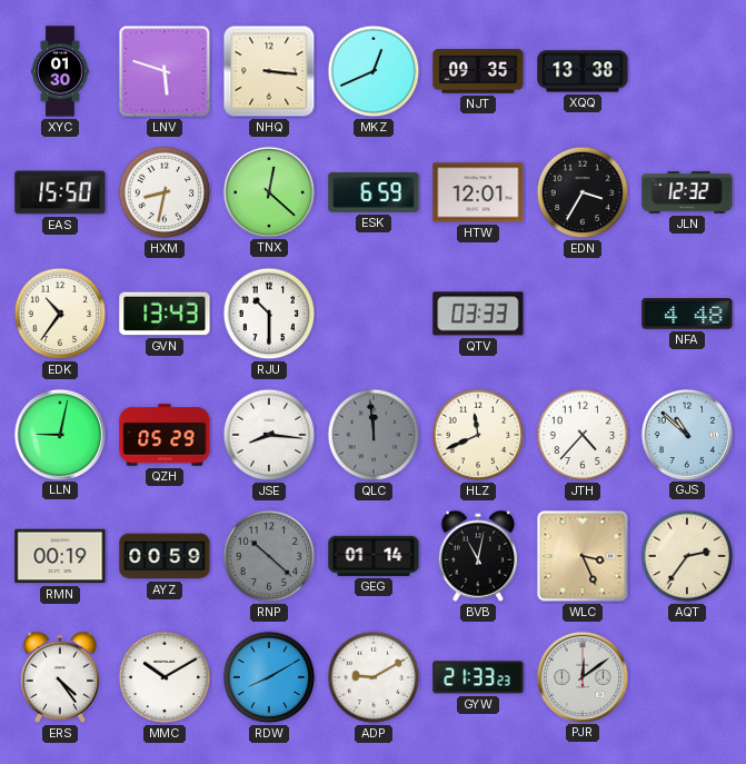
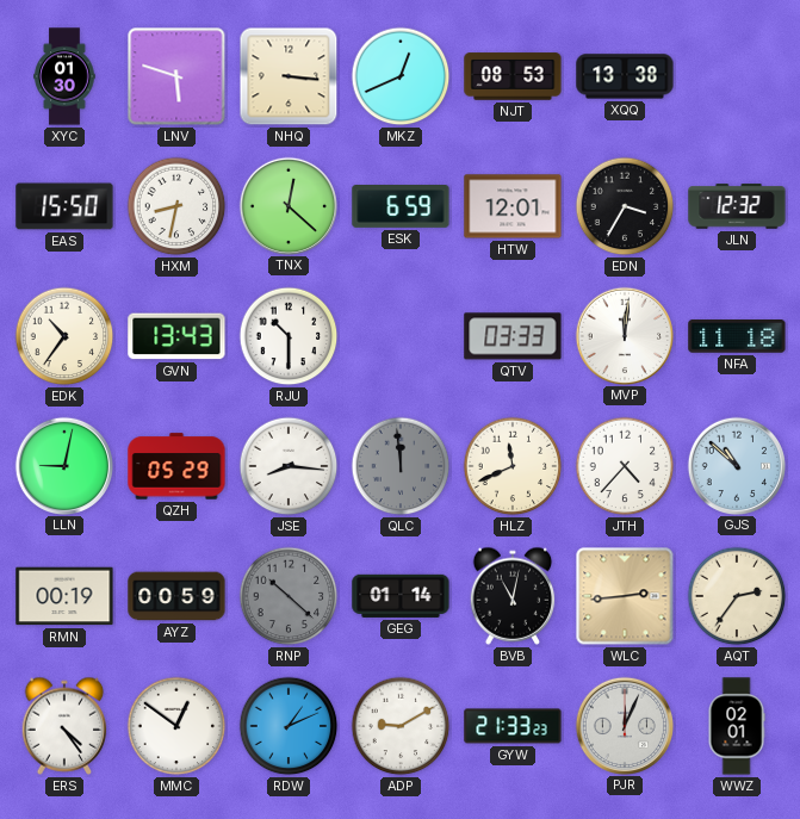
NJT: 09:35 -> 08:53
MVP: none -> 12:01
NFA: 4:48 -> 11:18
WLC: 3:26 -> 2:44
MMC: 10:10 -> 12:51
RDW: 8:10 -> 1:11
PJR: 12:09 -> 12:04
WWZ: none -> 02:01
